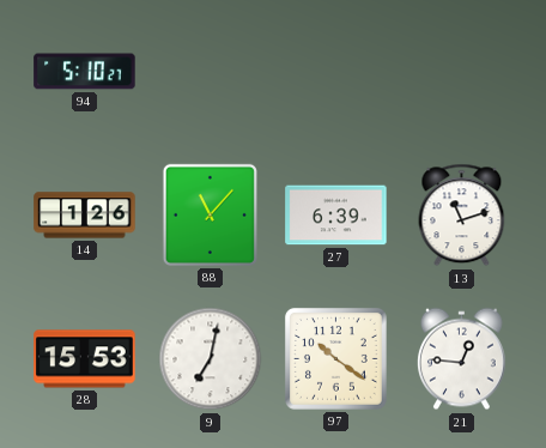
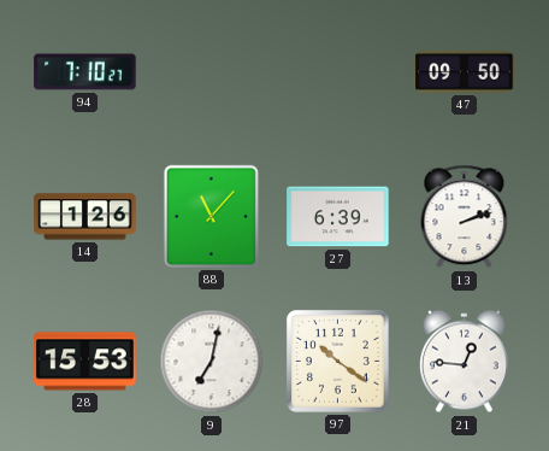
94: 5:10 -> 7:10
47: none -> 09:50
13: 11:12 -> 2:12
